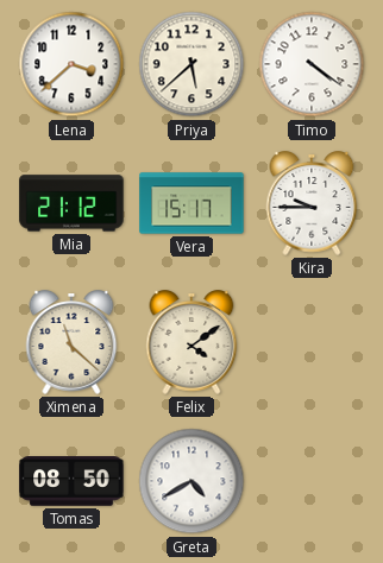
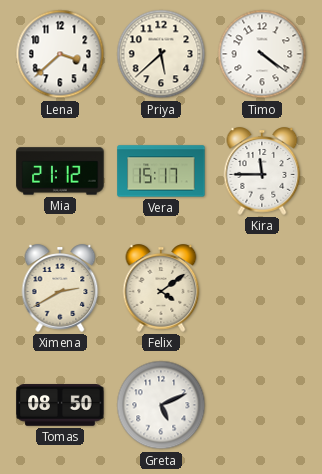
Kira: 9:45 -> 11:45
Ximena: 11:22 -> 2:40
Greta: 4:40 -> 5:11
